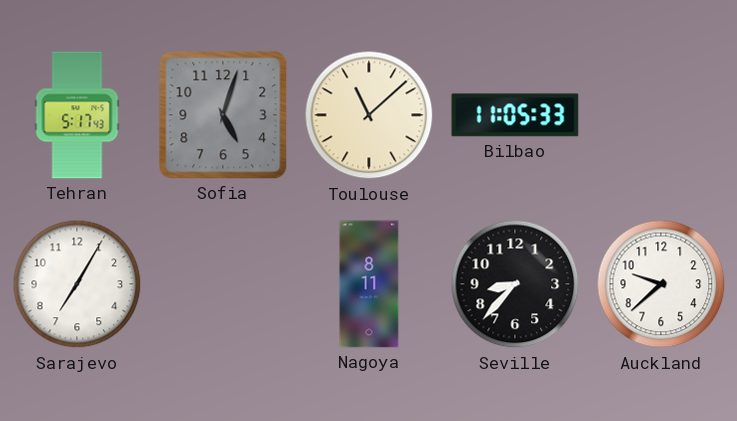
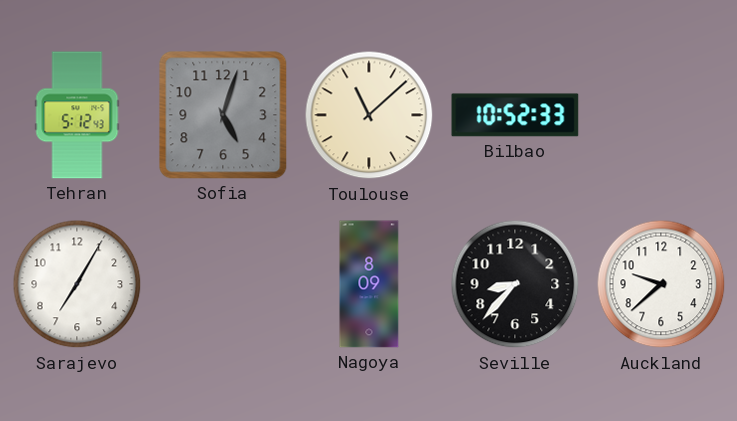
Tehran: 5:17 -> 5:12
Bilbao: 11:05 -> 10:52
Nagoya: 8:11 -> 8:09
